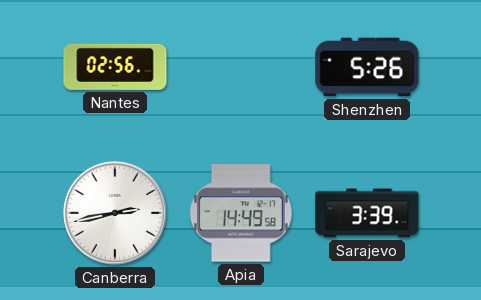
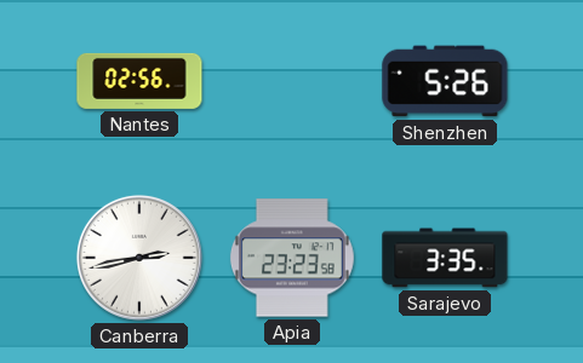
Apia: 14:49 -> 23:23
Sarajevo: 3:39 -> 3:35
